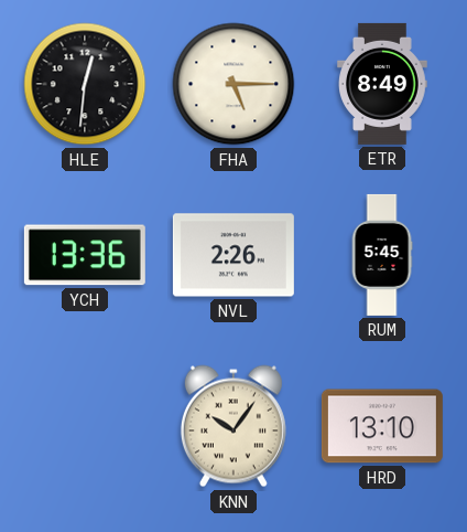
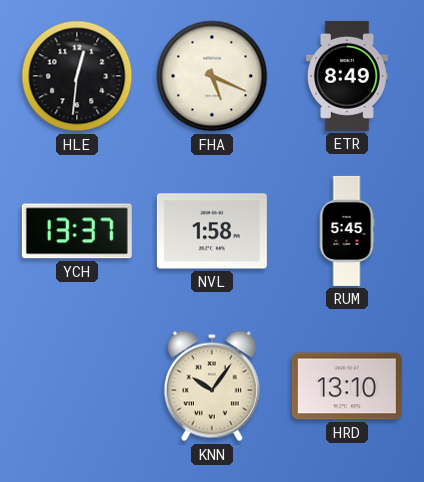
FHA: 5:15 -> 5:19
YCH: 13:36 -> 13:37
NVL: 2:26 -> 1:58
